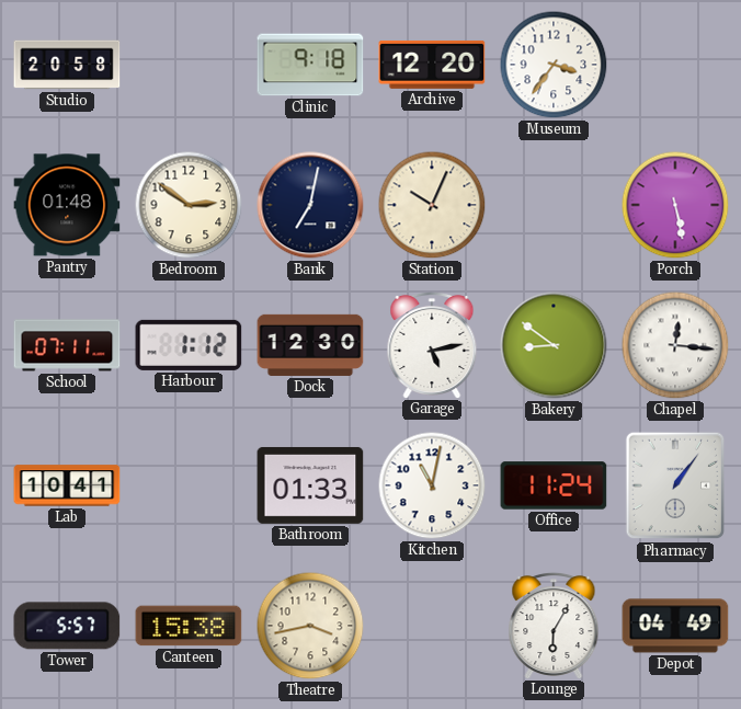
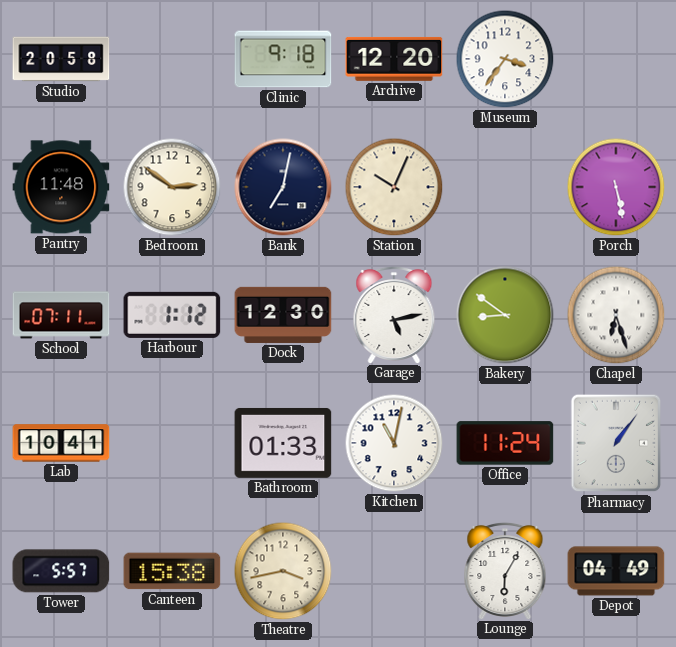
Pantry: 01:48 -> 11:48
Chapel: 12:16 -> 6:27
